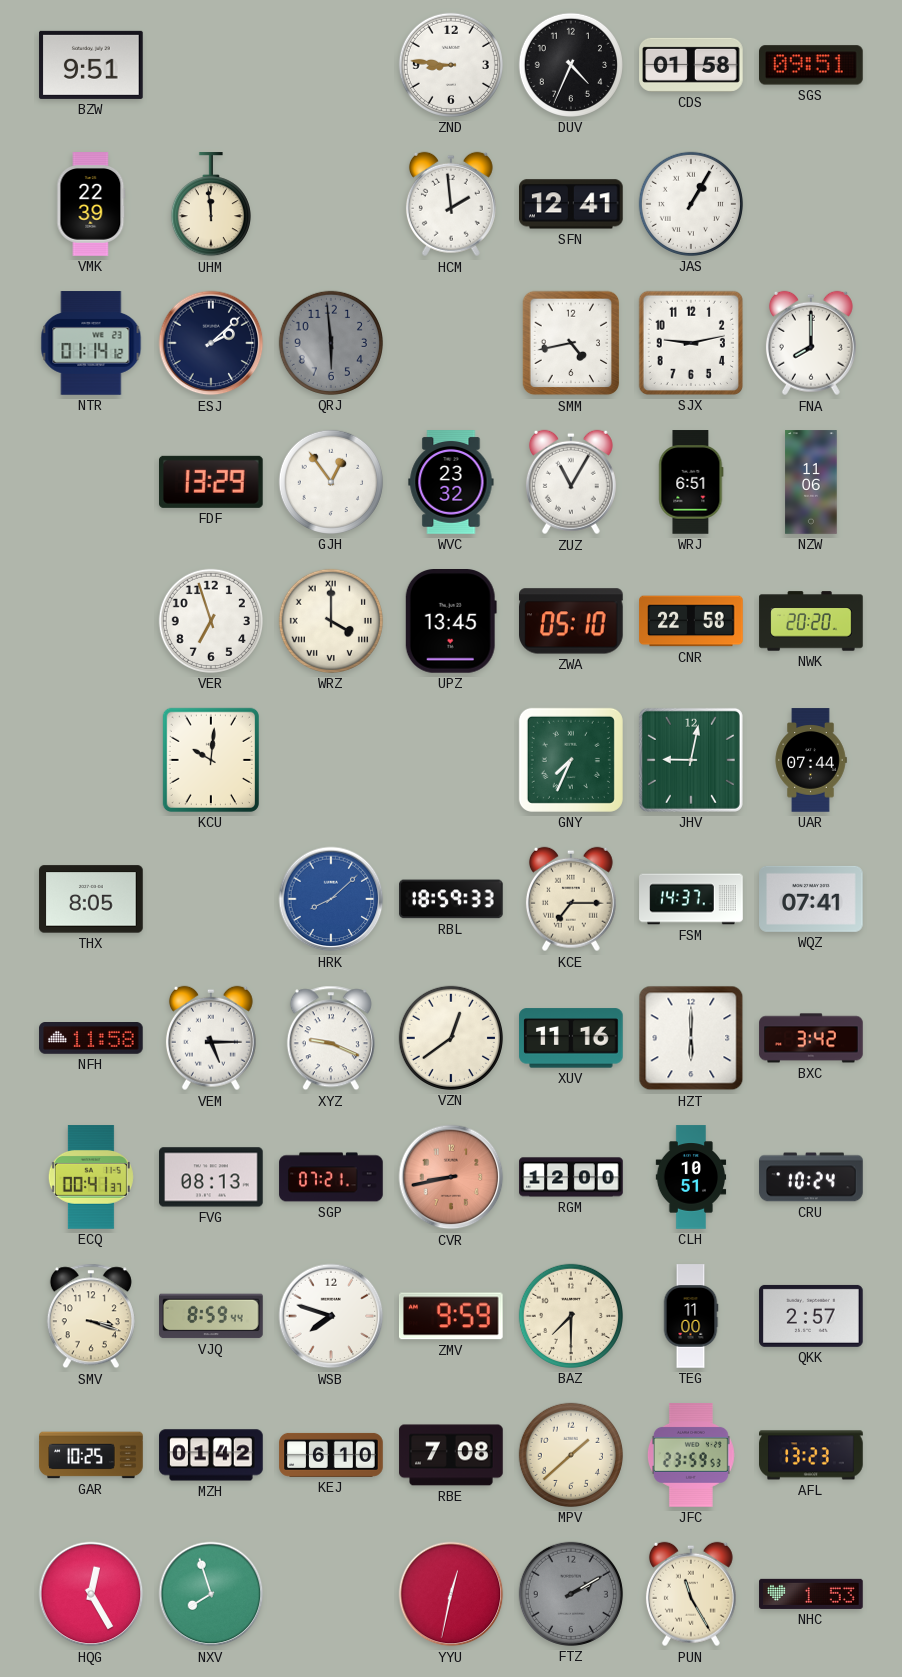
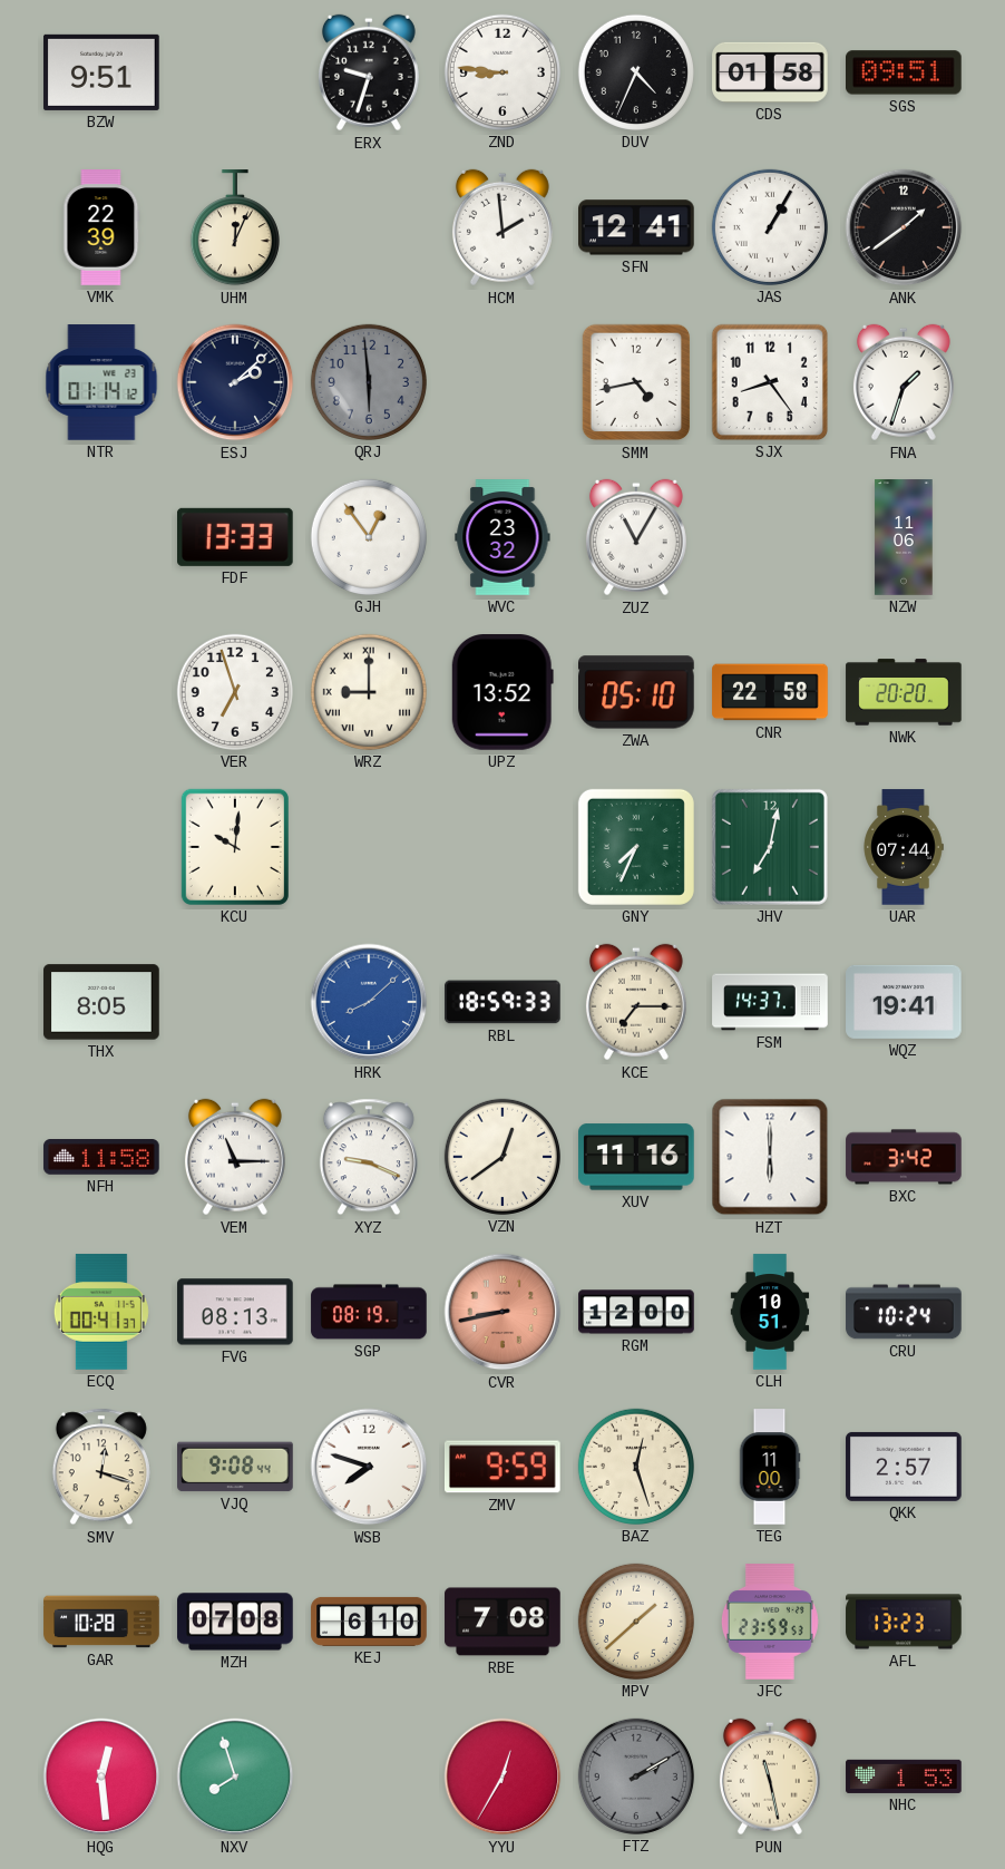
ERX: none -> 9:33
UHM: 11:59 -> 12:04
ANK: none -> 1:39
SJX: 9:13 -> 8:24
FNA: 8:00 -> 1:33
FDF: 13:29 -> 13:33
WRJ: 6:51 -> none
WRZ: 4:00 -> 9:00
UPZ: 13:45 -> 13:52
JHV: 9:02 -> 7:02
WQZ: 07:41 -> 19:41
VEM: 5:15 -> 11:15
SGP: 07:21 -> 08:19
SMV: 3:18 -> 12:18
VJQ: 8:59 -> 9:08
BAZ: 7:30 -> 12:27
GAR: 10:25 -> 10:28
MZH: 01:42 -> 07:08
HQG: 12:25 -> 12:29
YYU: 12:32 -> 12:35
PUN: 11:25 -> 11:28
